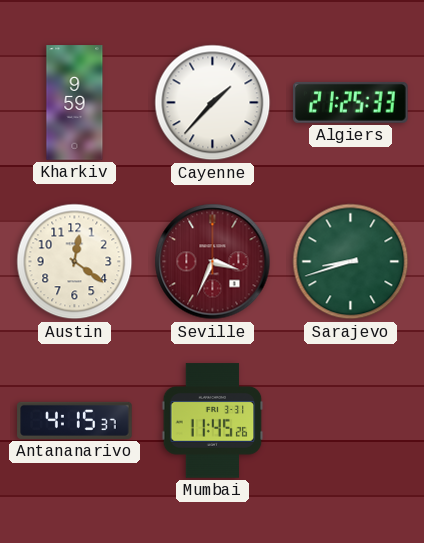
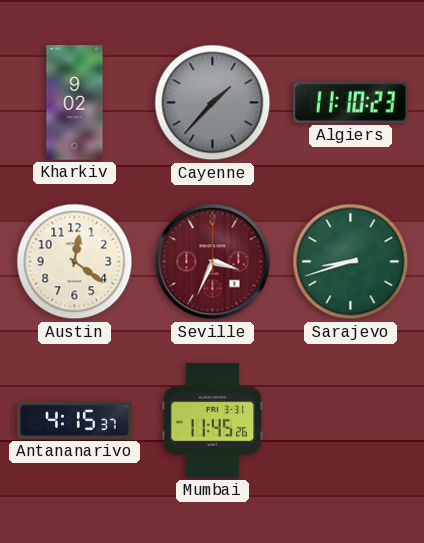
Kharkiv: 9:59 -> 9:02
Cayenne dial: white -> grey
Algiers: 21:25 -> 11:10
